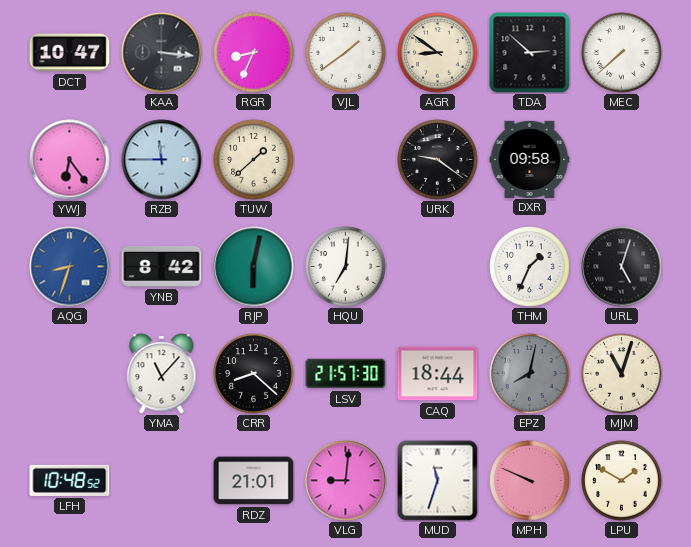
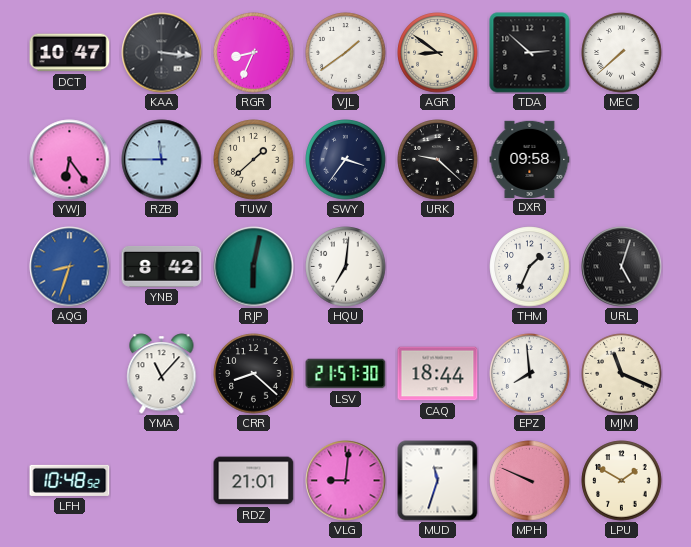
SWY: none -> 3:36
URK: 9:21 -> 9:22
EPZ: 8:02 -> 7:59
EPZ dial: grey -> white
MJM: 11:03 -> 11:19
